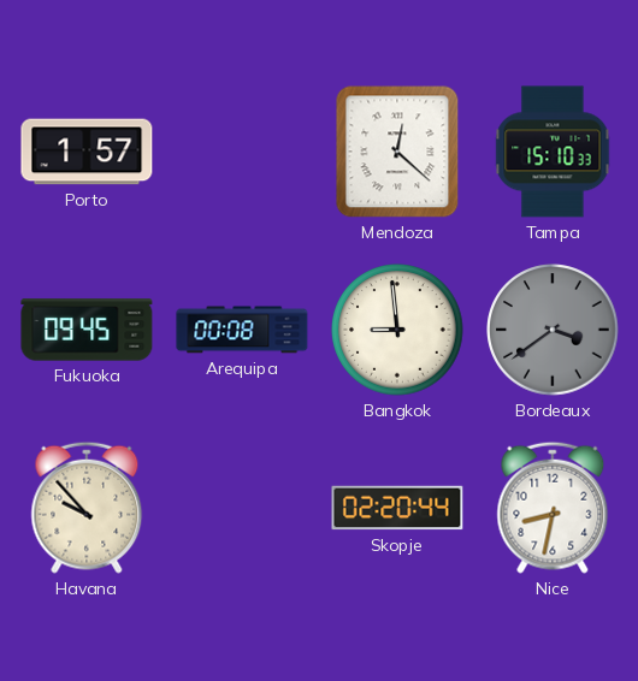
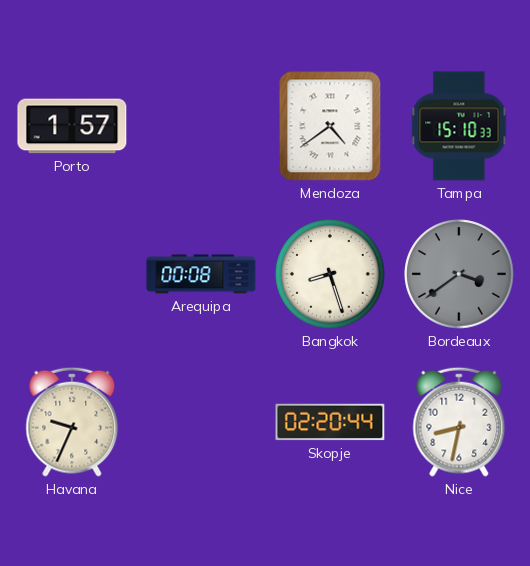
Mendoza: 12:22 -> 4:39
Fukuoka: 09:45 -> none
Bangkok: 8:59 -> 8:27
Havana: 9:53 -> 9:34
